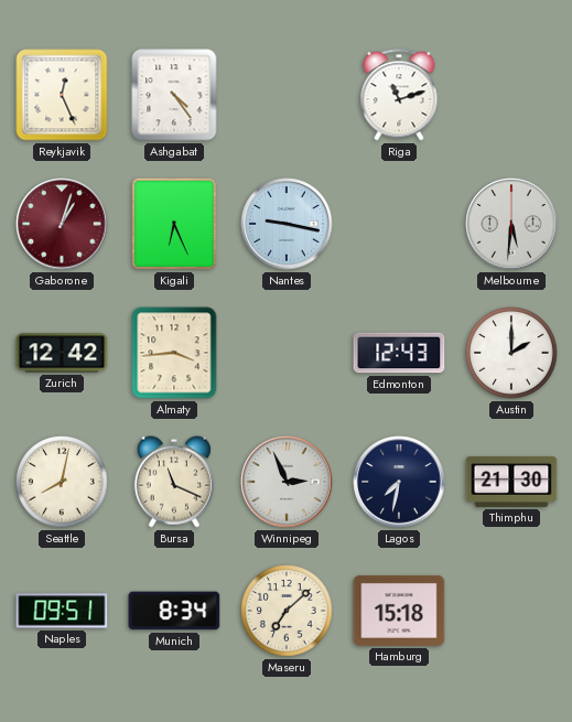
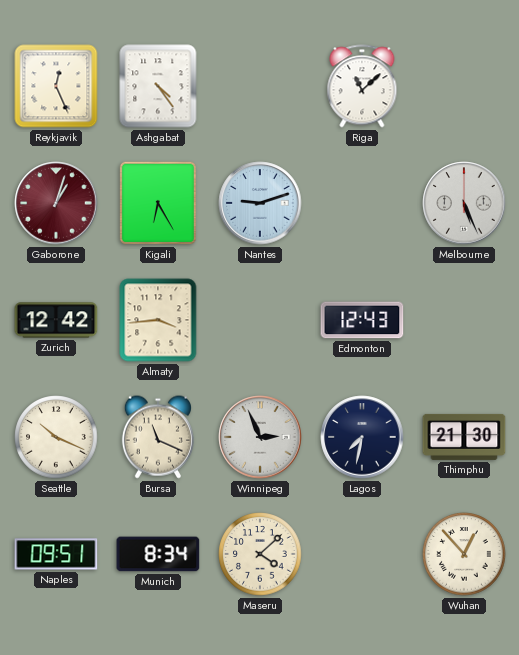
Riga: 11:12 -> 11:08
Kigali: 6:26 -> 6:25
Nantes: 9:17 -> 9:12
Melbourne: 5:31 -> 5:26
Austin: 2:00 -> none
Seattle: 8:02 -> 10:19
Maseru: 7:08 -> 4:08
Hamburg: 15:18 -> none
Wuhan: none -> 12:53
